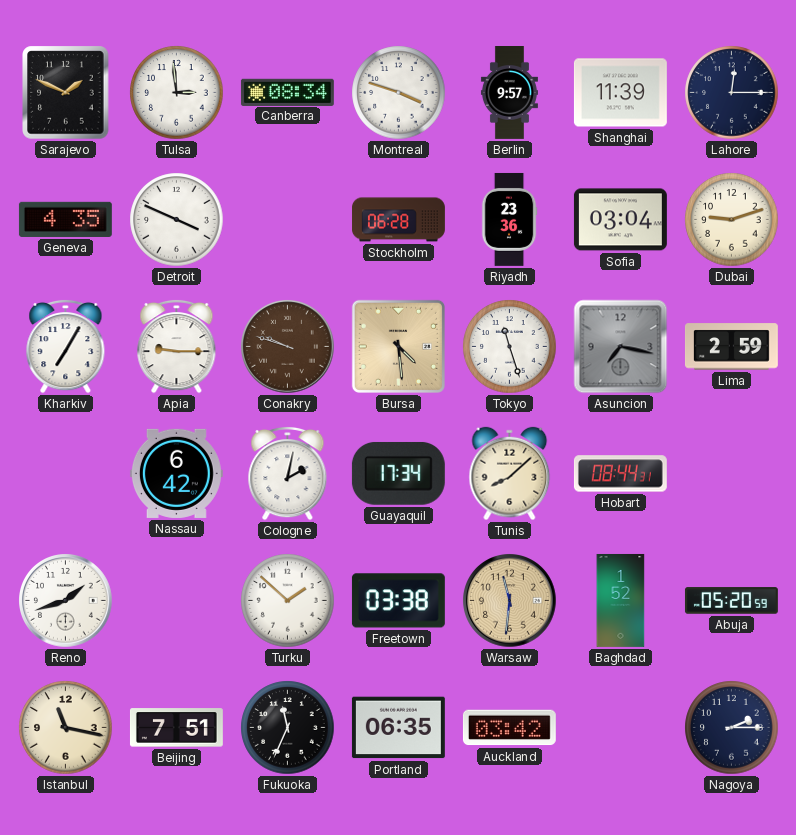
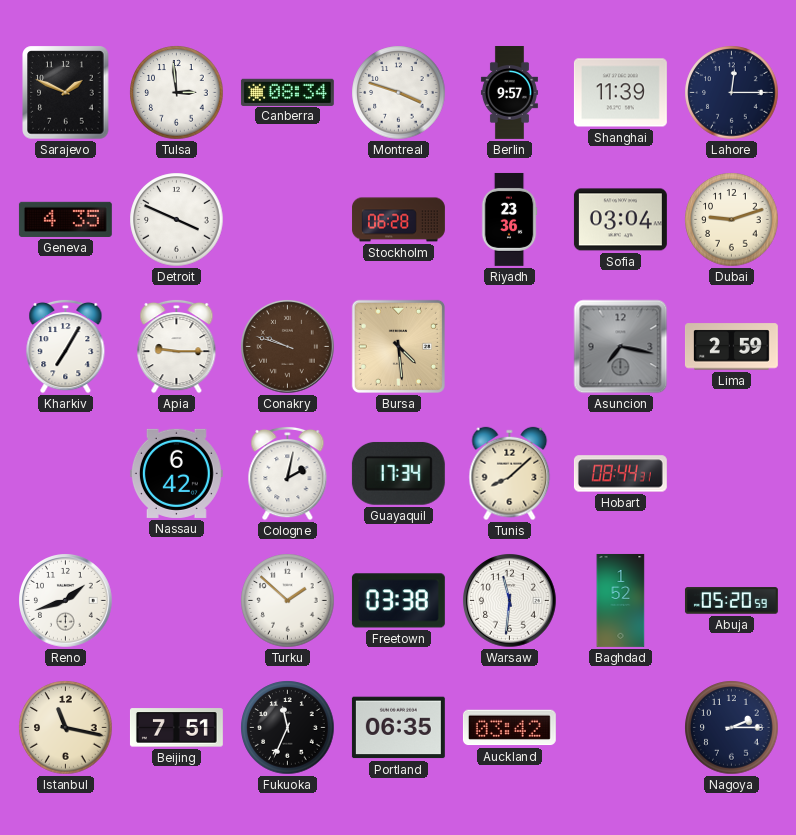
Tokyo: 11:27 -> none
Warsaw dial: champagne -> white
